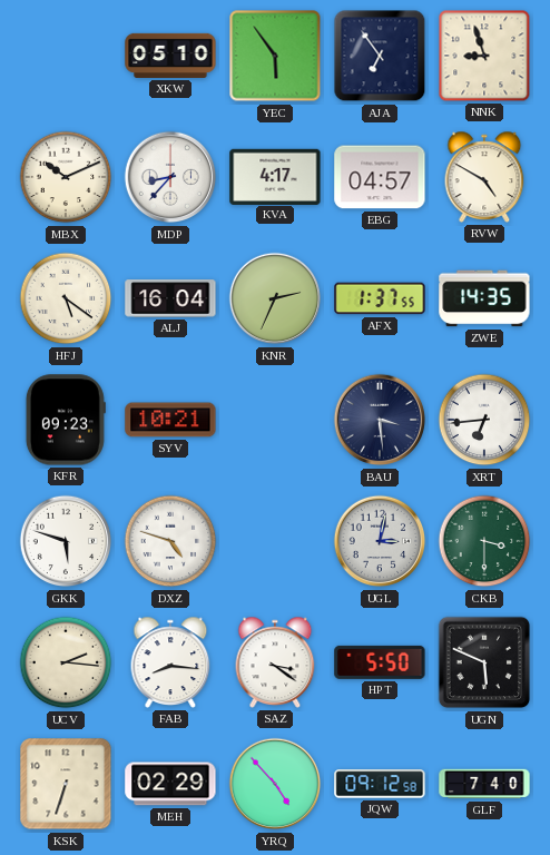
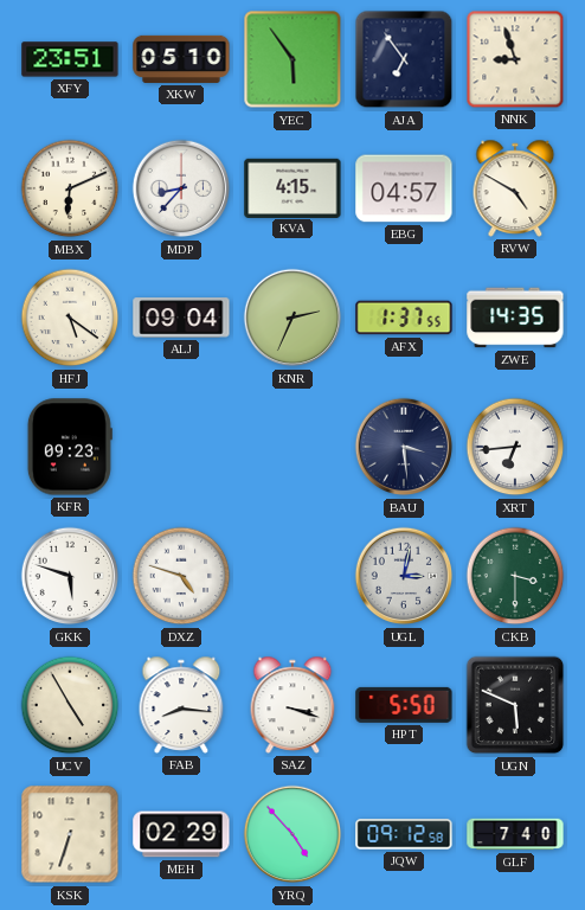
XFY: none -> 23:51
MBX: 10:11 -> 6:11
KVA: 4:17 -> 4:15
ALJ: 16:04 -> 09:04
SYV: 10:21 -> none
UCV: 2:16 -> 4:55
SAZ: 3:21 -> 3:18
